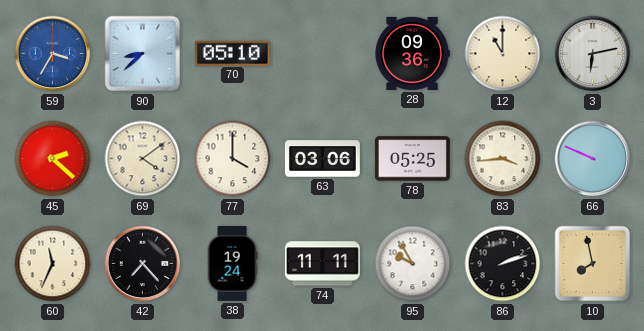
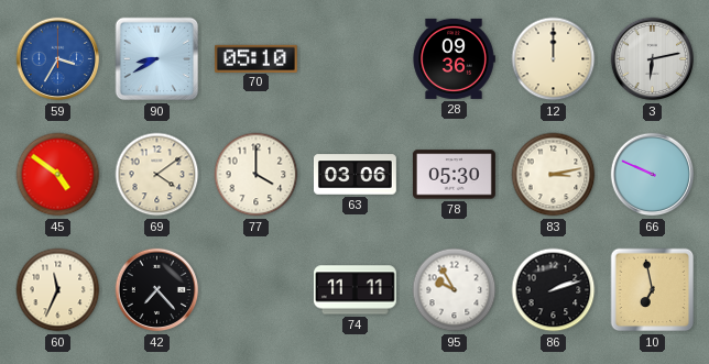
90: 8:38 -> 8:40
12: 11:00 -> 12:00
45: 2:22 -> 4:51
78: 05:25 -> 05:30
83: 3:44 -> 3:13
38: 19:24 -> none
10: 7:58 -> 6:58
